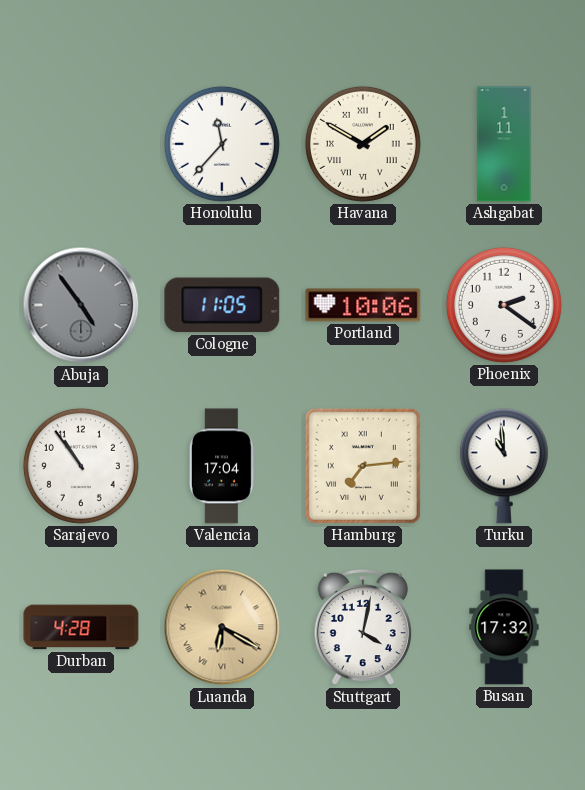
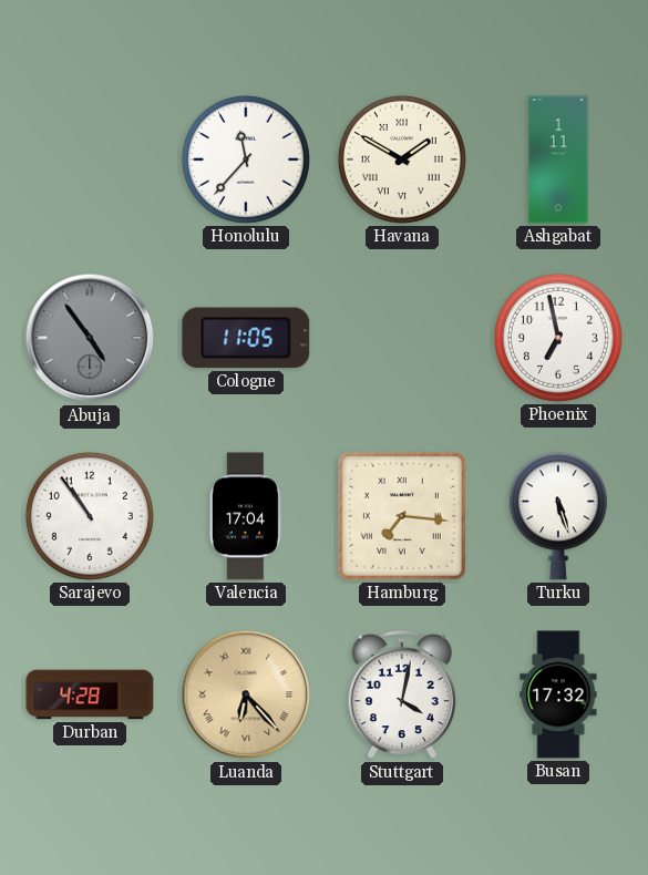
Portland: 10:06 -> none
Phoenix: 2:21 -> 6:58
Hamburg: 7:14 -> 7:16
Turku: 10:59 -> 5:27
Luanda: 6:20 -> 6:23
